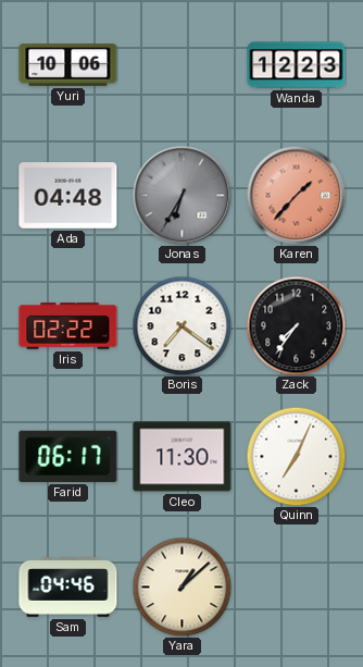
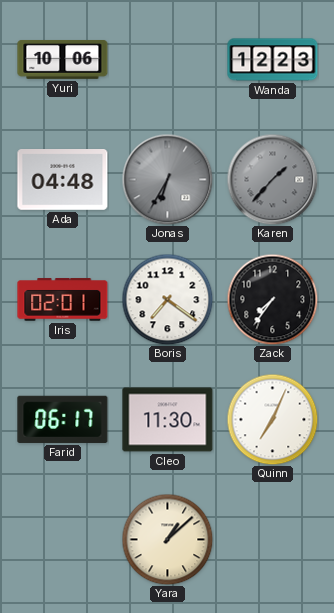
Karen dial: salmon -> grey
Iris: 02:22 -> 02:01
Sam: 04:46 -> none
